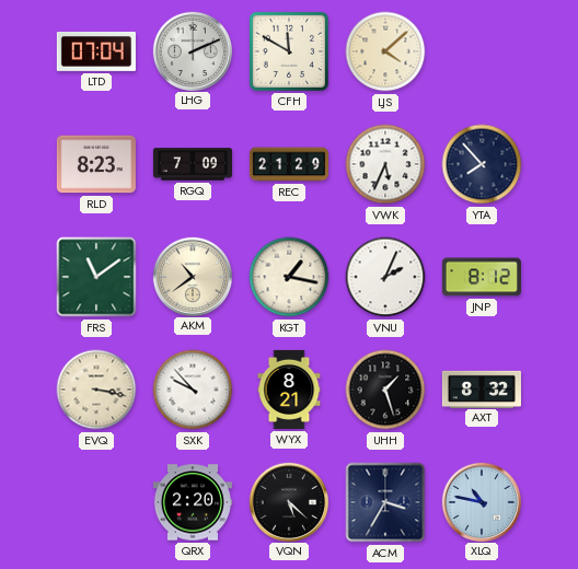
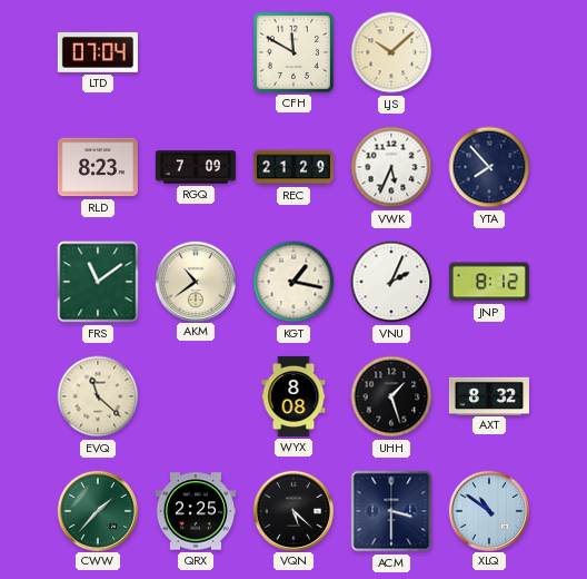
LHG: 2:11 -> none
LJS: 4:08 -> 10:08
EVQ: 3:17 -> 11:22
SXK: 9:53 -> none
WYX: 8:21 -> 8:08
CWW: none -> 1:37
QRX: 2:20 -> 2:25
ACM: 3:35 -> 3:30
XLQ: 10:47 -> 10:51
